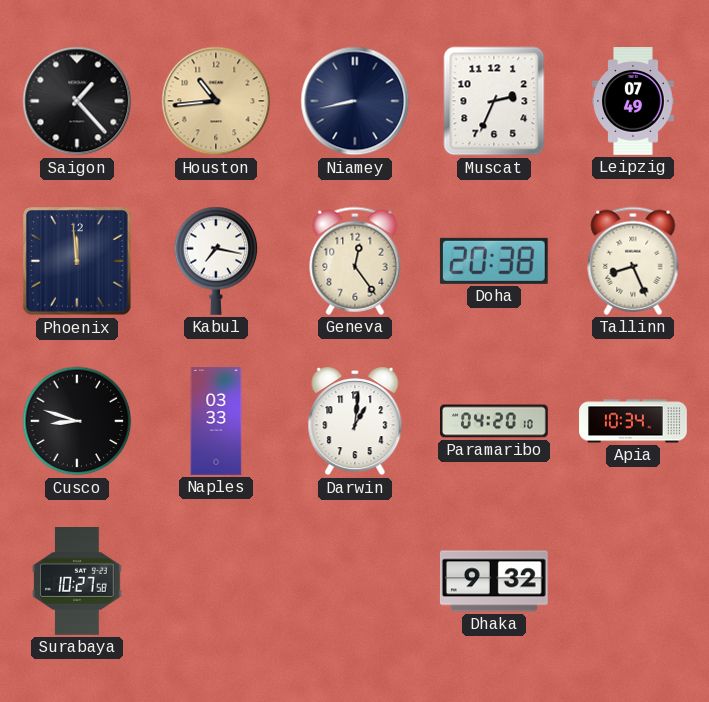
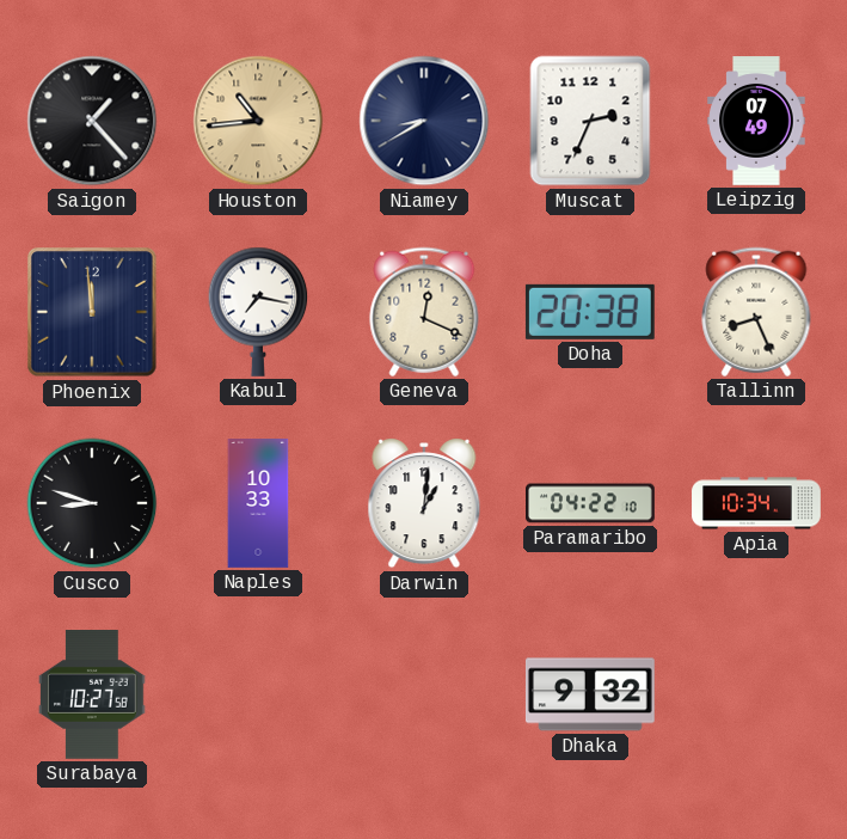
Niamey: 8:43 -> 8:40
Geneva: 12:24 -> 12:19
Naples: 03:33 -> 10:33
Paramaribo: 04:20 -> 04:22
